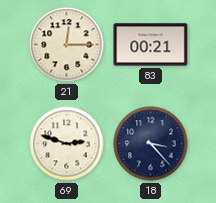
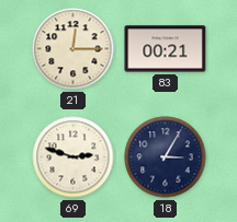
18: 3:23 -> 3:05
